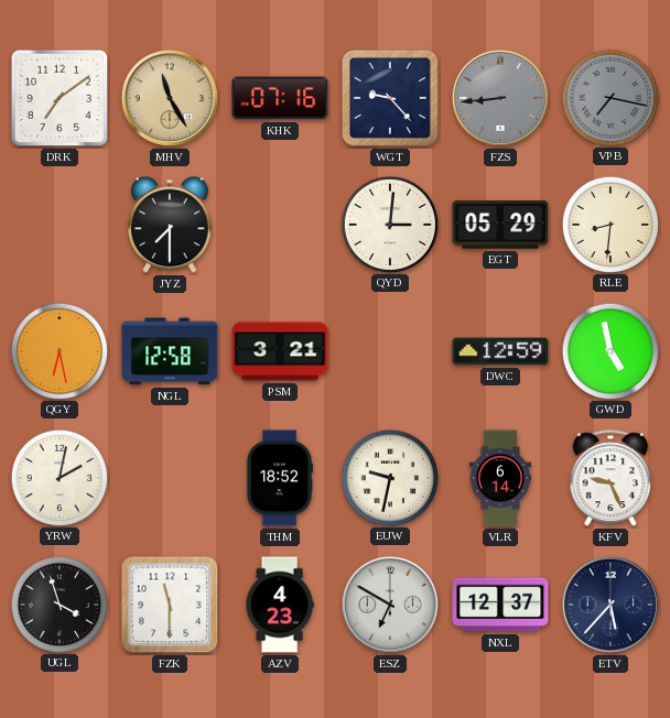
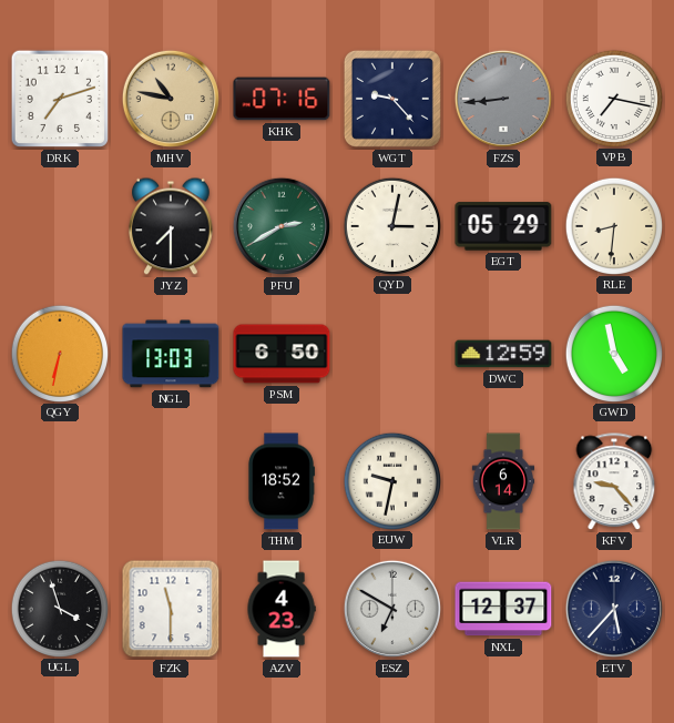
DRK: 7:09 -> 7:12
MHV: 11:25 -> 10:47
VPB dial: grey -> white
PFU: none -> 2:40
QYD: 3:01 -> 3:02
QGY: 6:28 -> 6:32
NGL: 12:58 -> 13:03
PSM: 3:21 -> 6:50
YRW: 2:02 -> none
KFV: 9:26 -> 9:23
